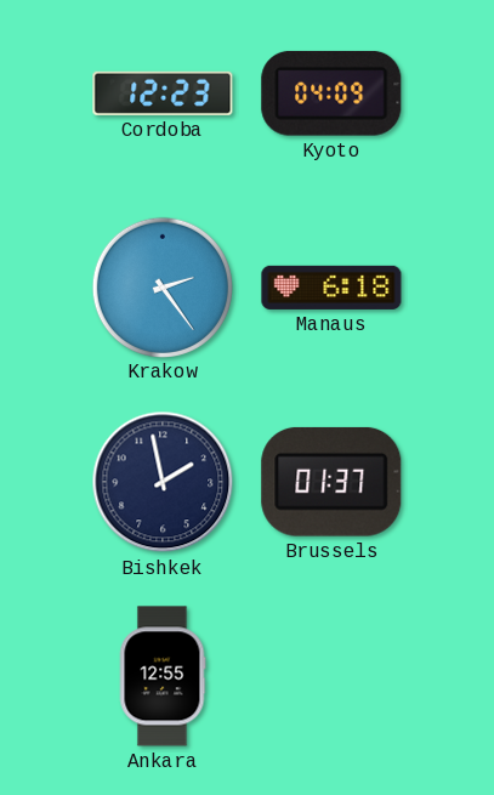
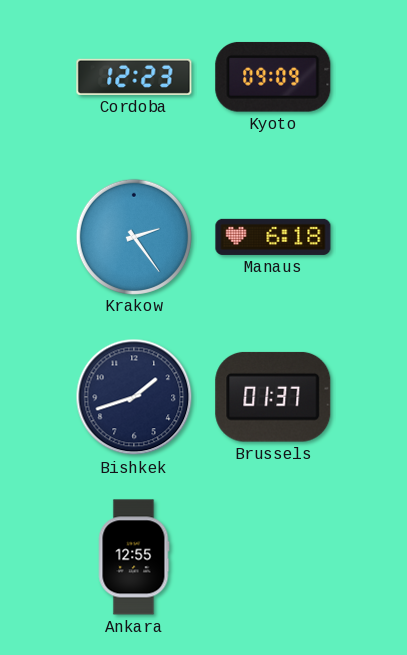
Kyoto: 04:09 -> 09:09
Bishkek: 1:58 -> 1:42
